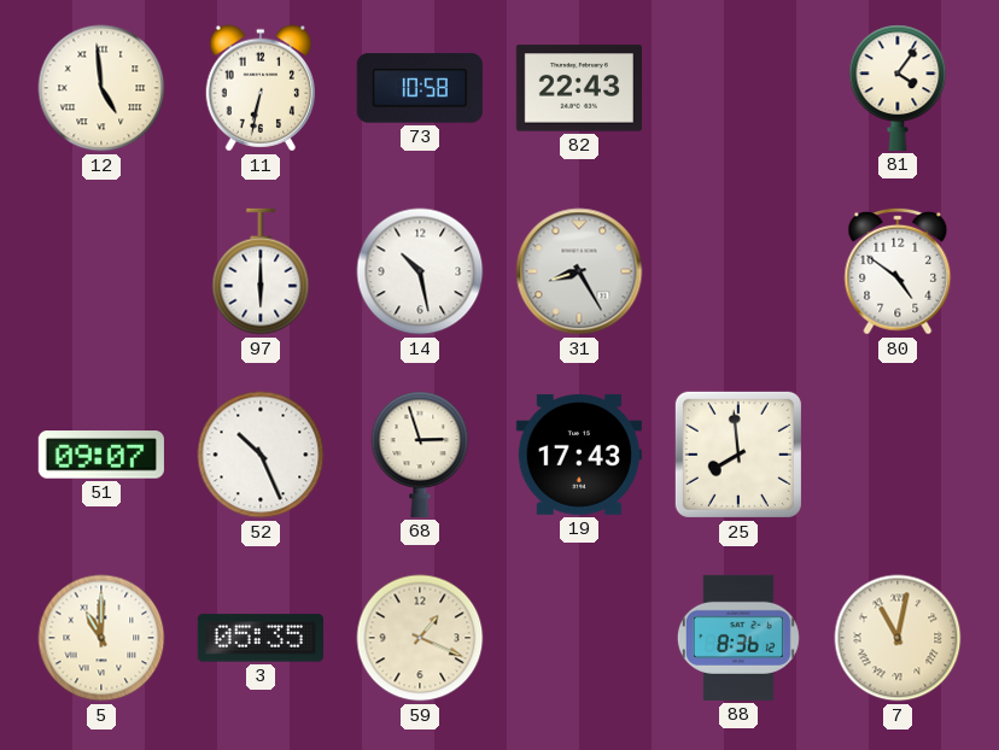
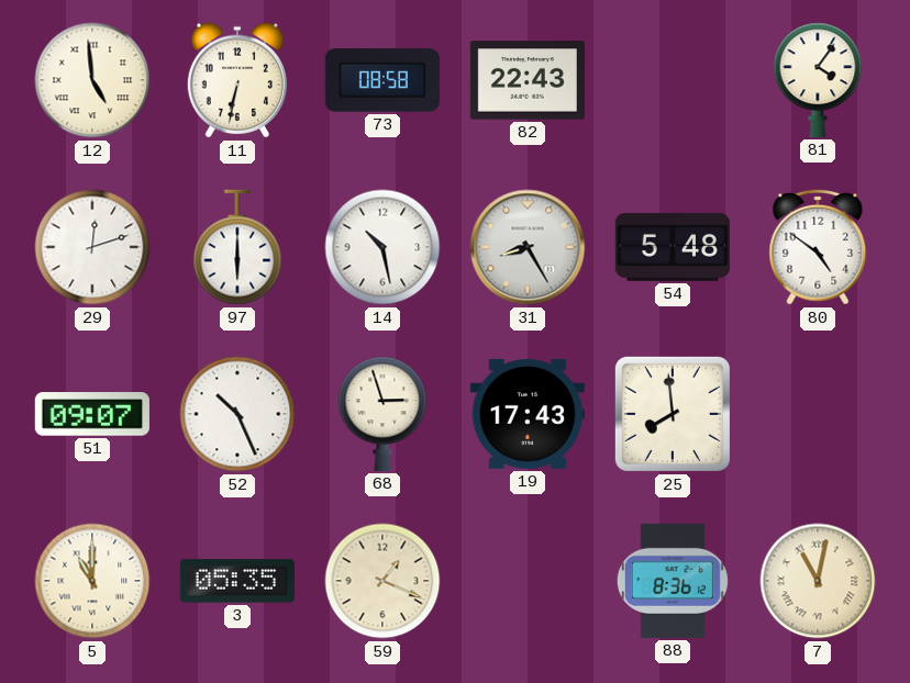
73: 10:58 -> 08:58
29: none -> 12:12
54: none -> 5:48
